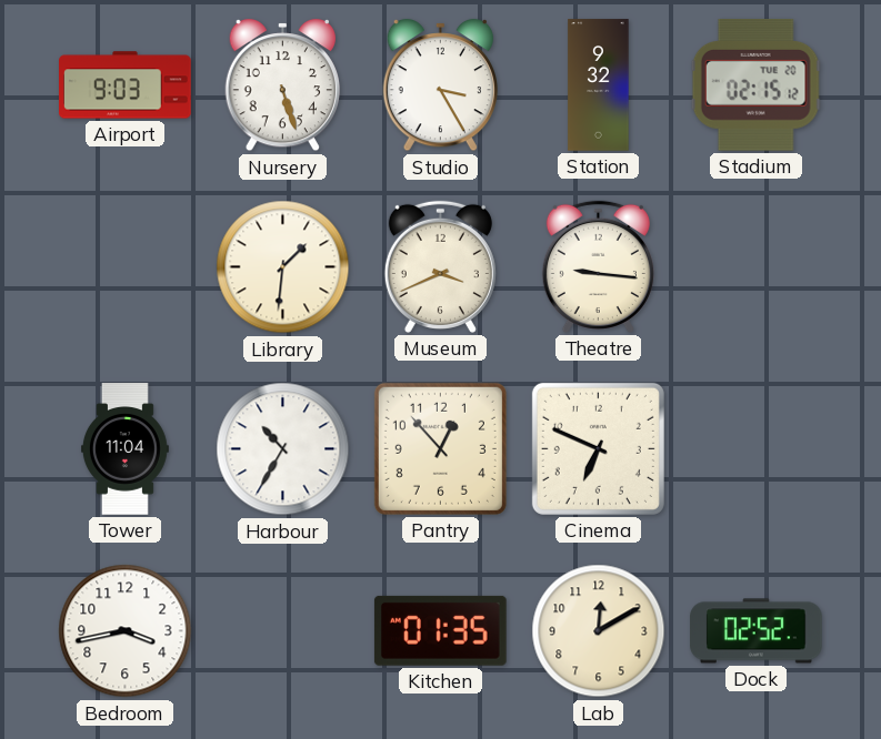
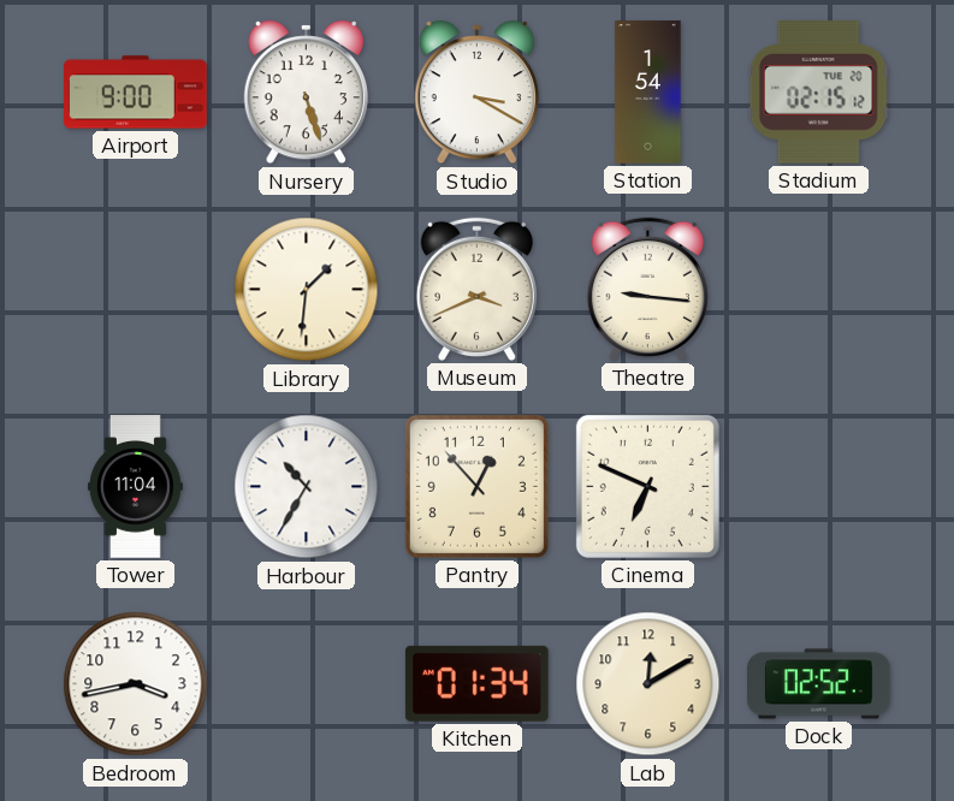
Airport: 9:03 -> 9:00
Studio: 3:25 -> 3:20
Station: 9:32 -> 1:54
Kitchen: 01:35 -> 01:34
